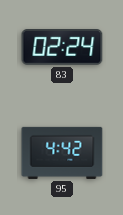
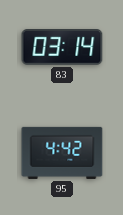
83: 02:24 -> 03:14
